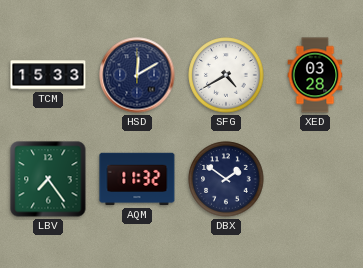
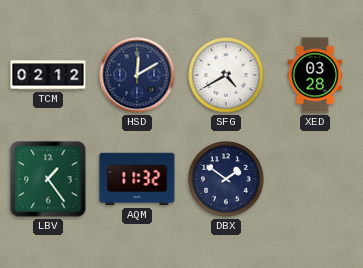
TCM: 15:33 -> 02:12
LBV: 7:24 -> 1:24
